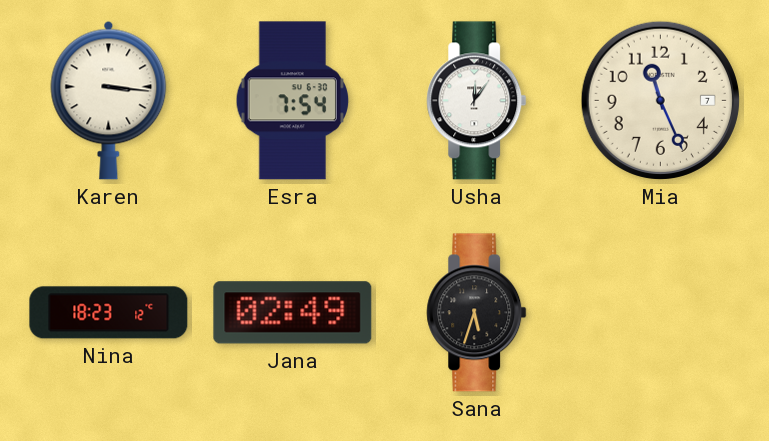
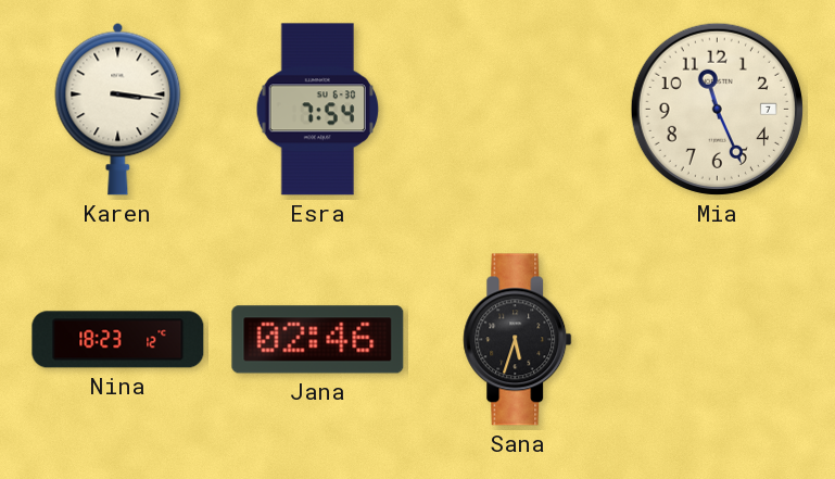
Usha: 12:06 -> none
Jana: 02:49 -> 02:46
